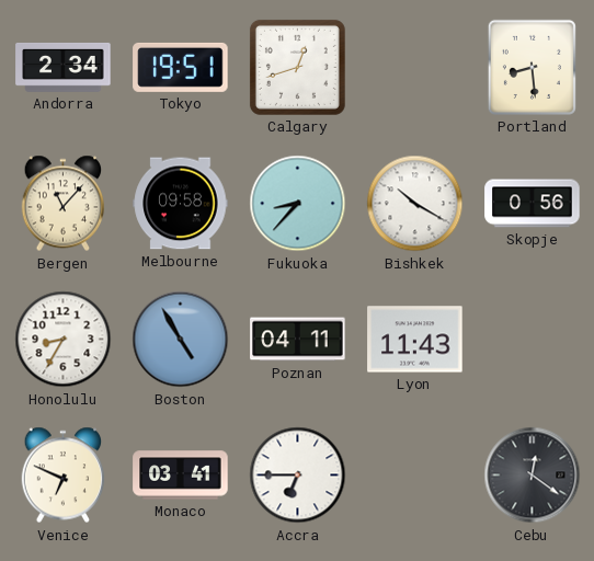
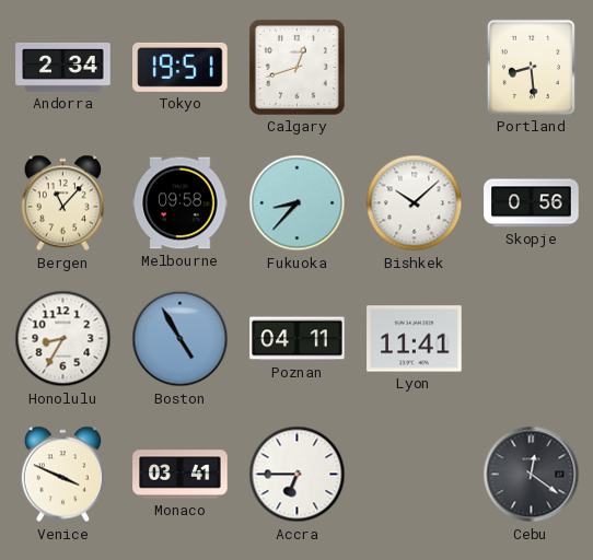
Bishkek: 10:20 -> 10:08
Lyon: 11:43 -> 11:41
Venice: 6:49 -> 3:49
